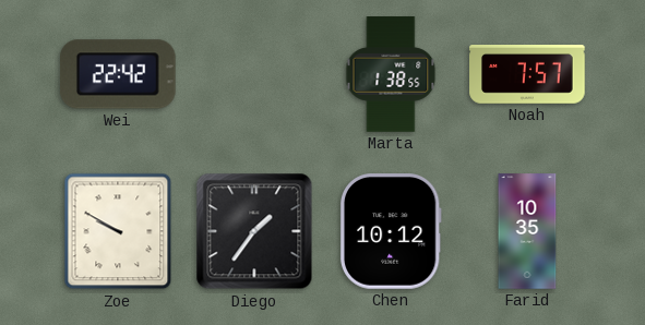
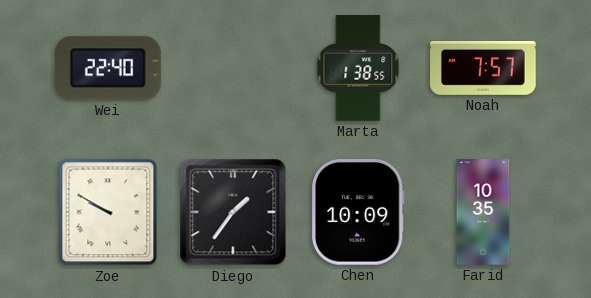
Wei: 22:42 -> 22:40
Chen: 10:12 -> 10:09
